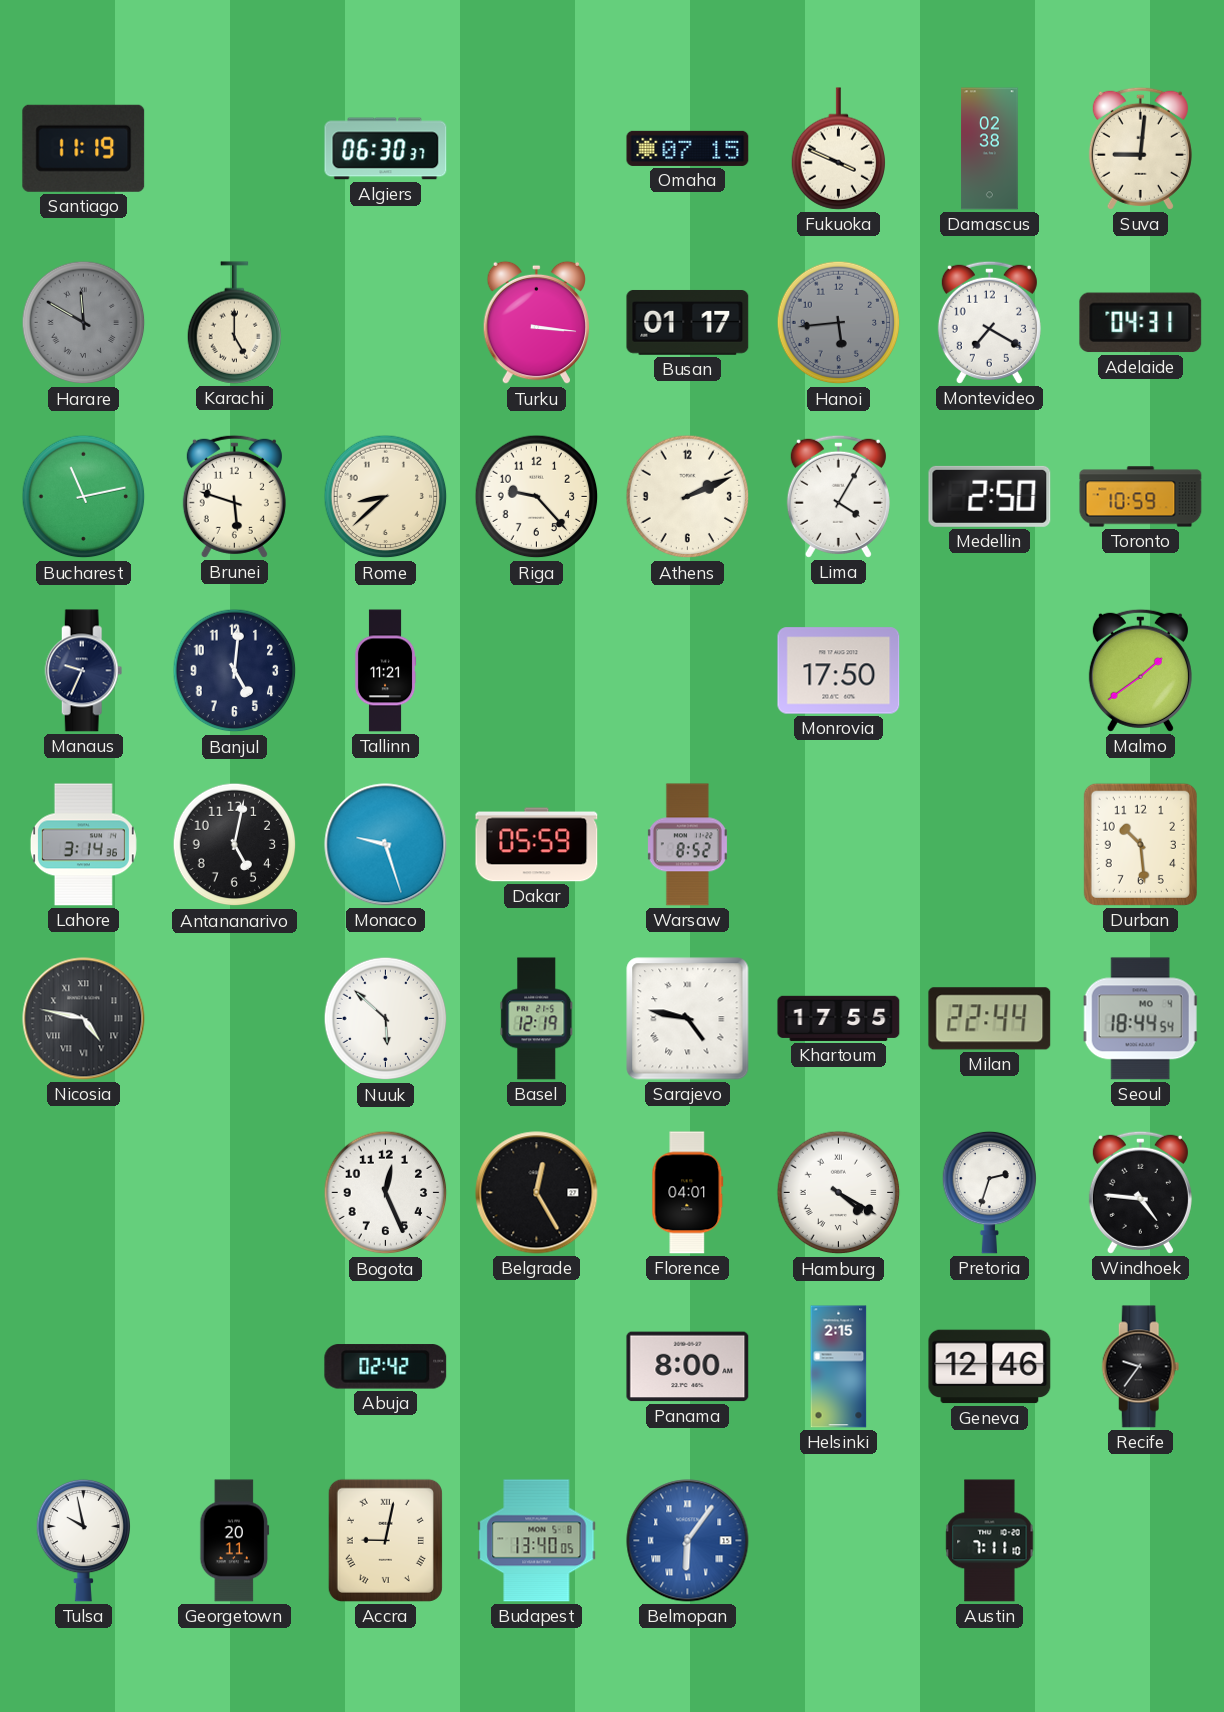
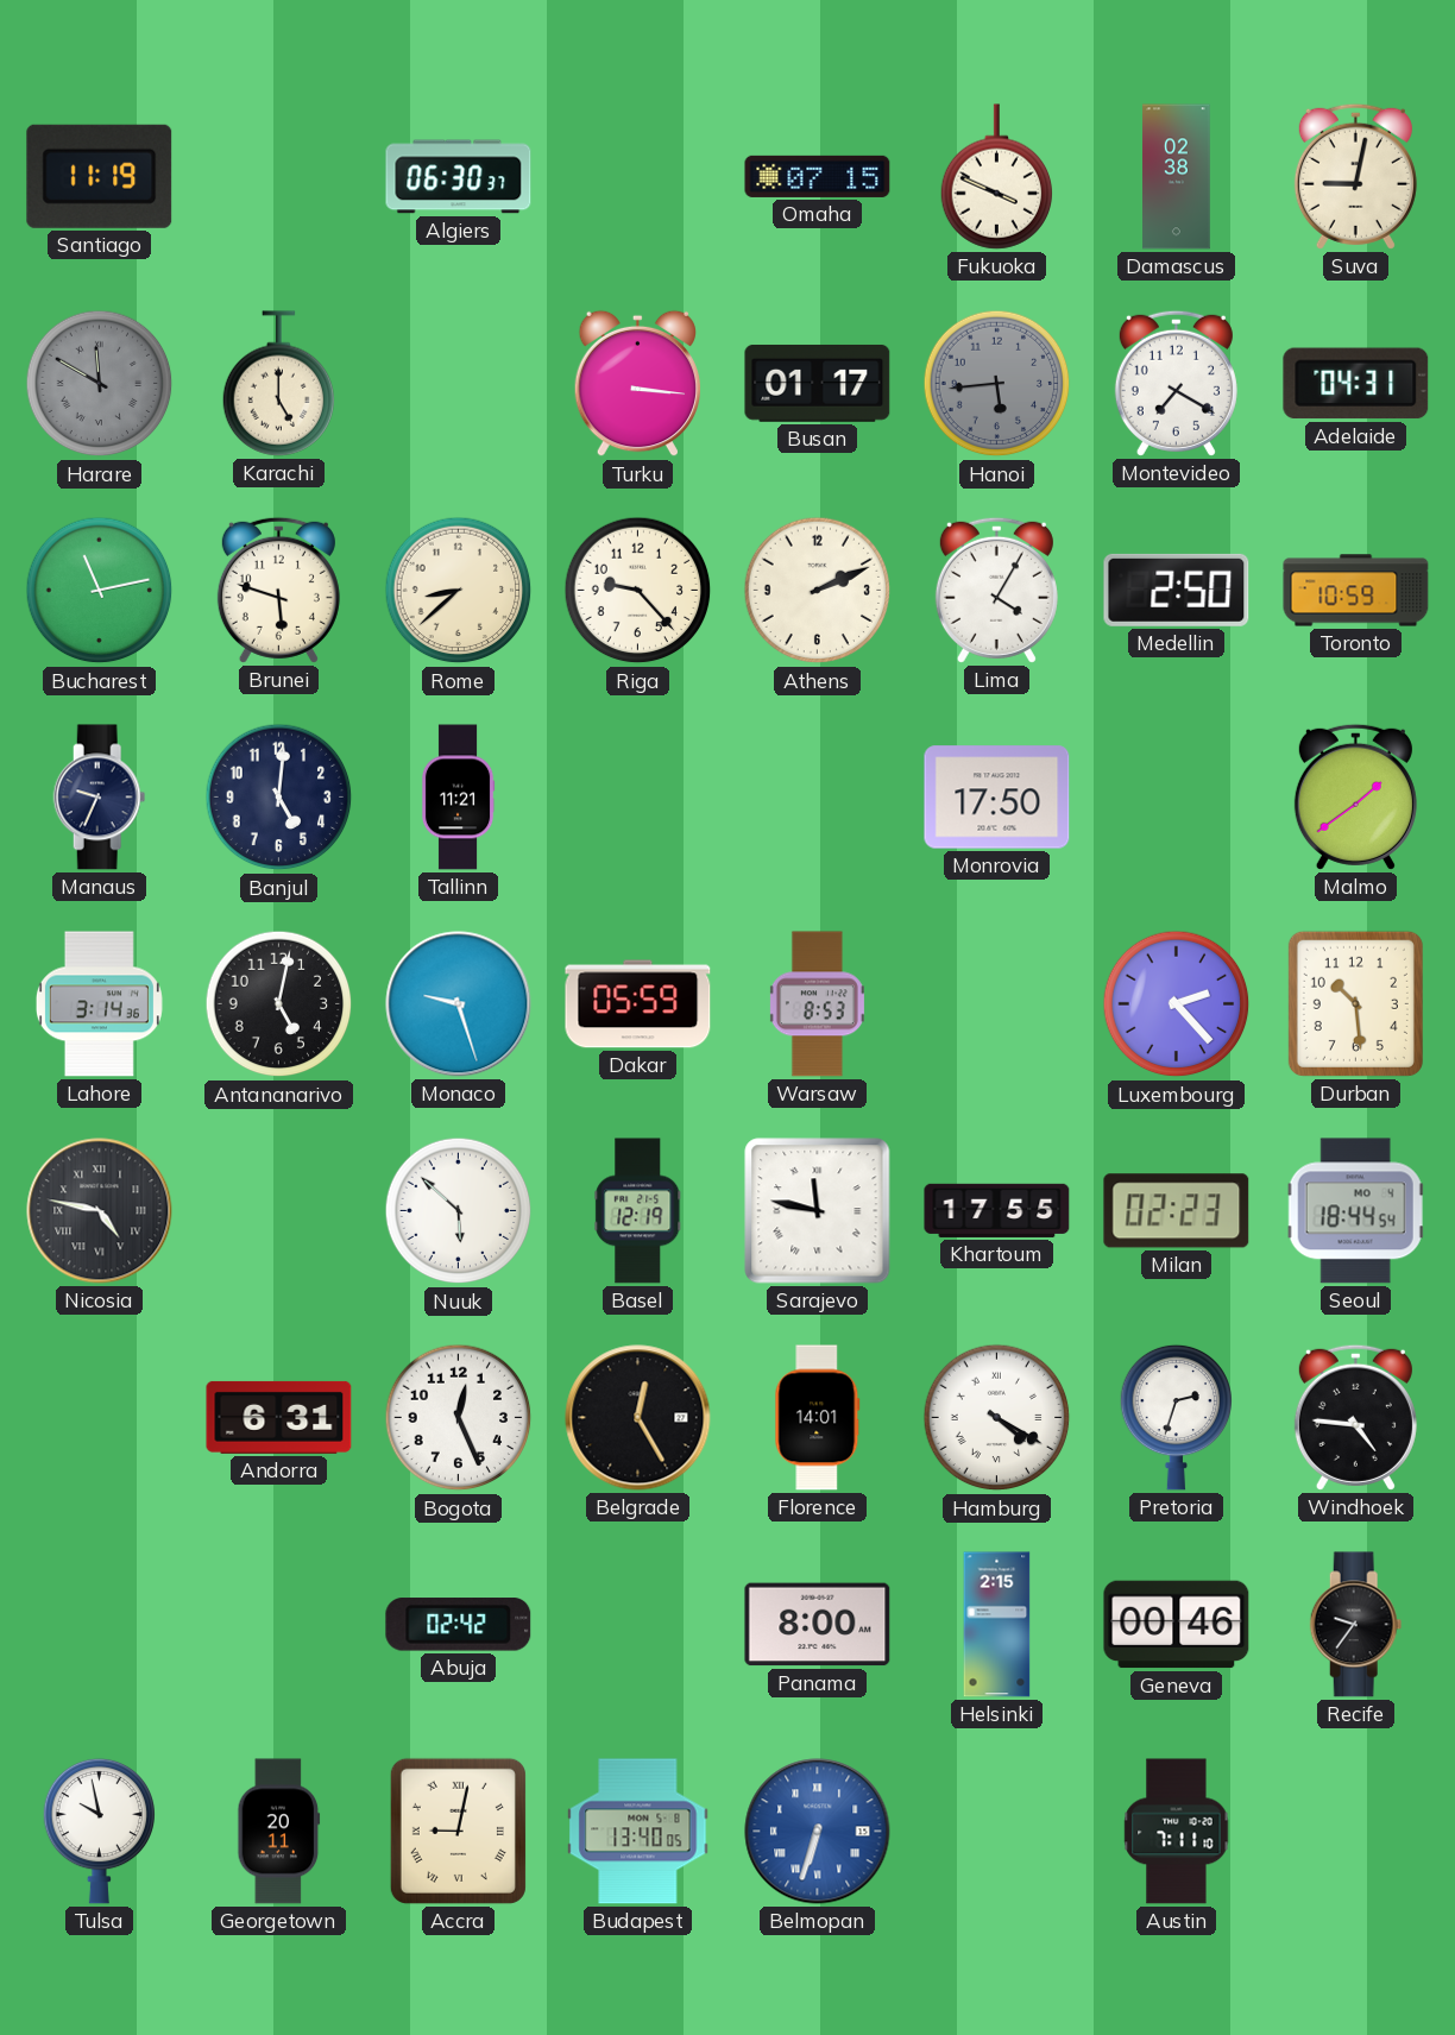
Suva: 9:01 -> 9:02
Warsaw: 8:52 -> 8:53
Luxembourg: none -> 2:23
Sarajevo: 4:47 -> 11:47
Milan: 22:44 -> 02:23
Andorra: none -> 6:31
Florence: 04:01 -> 14:01
Geneva: 12:46 -> 00:46
Belmopan: 6:06 -> 6:33
